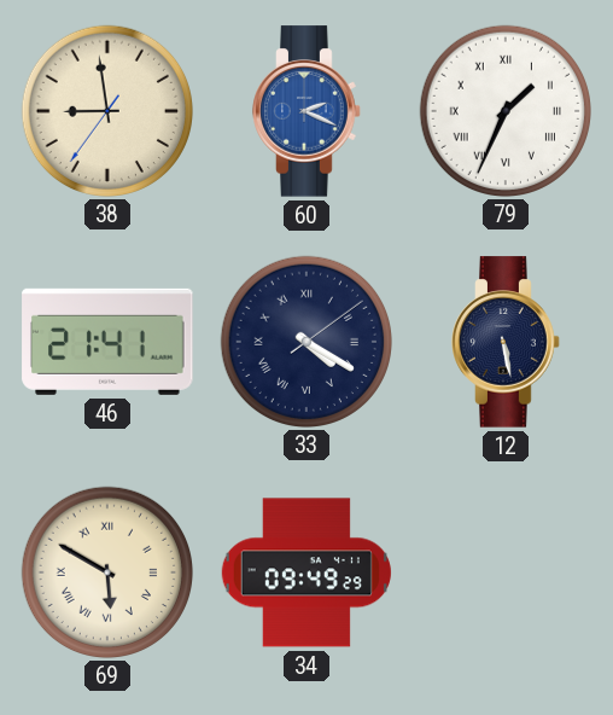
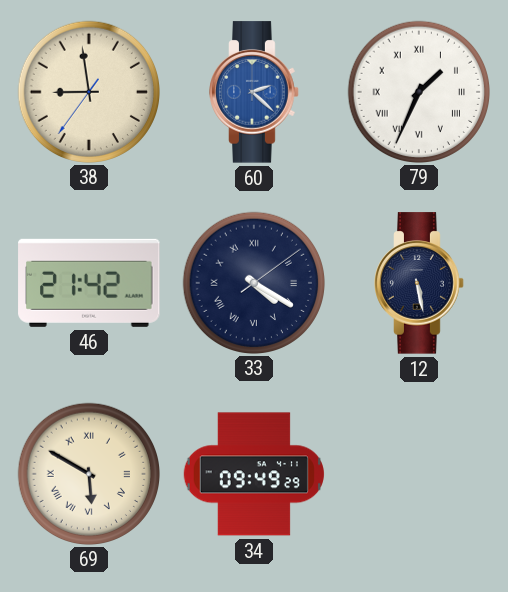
60: 2:19 -> 2:22
46: 21:41 -> 21:42
